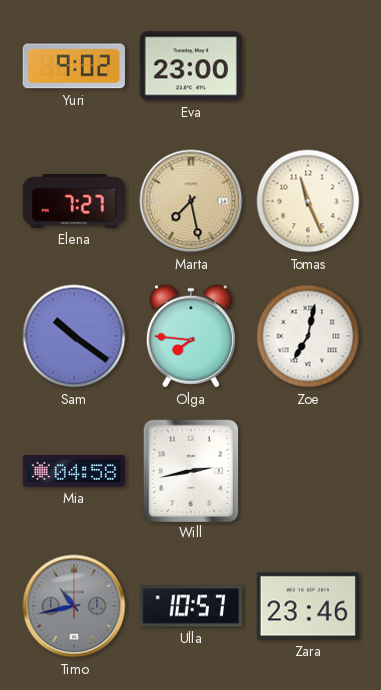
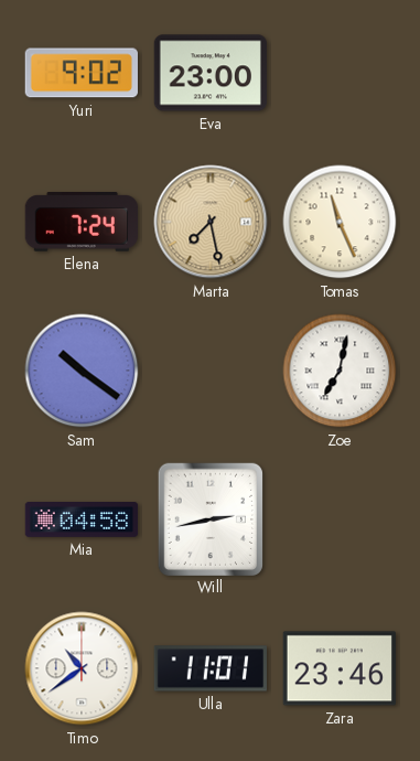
Elena: 7:27 -> 7:24
Olga: 7:46 -> none
Timo: 10:43 -> 10:39
Timo dial: grey -> white
Ulla: 10:57 -> 11:01
